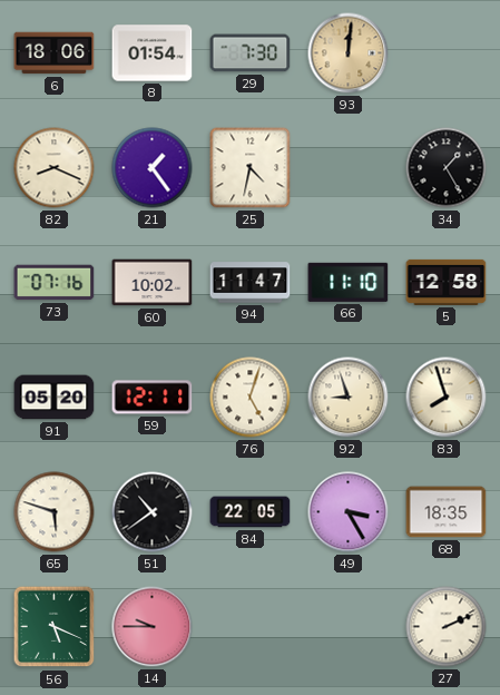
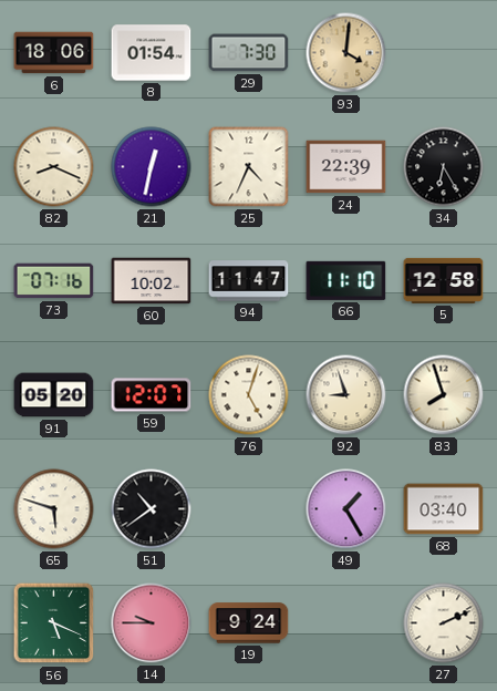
93: 12:01 -> 4:01
21: 1:24 -> 12:32
25: 4:32 -> 4:34
24: none -> 22:39
34: 1:25 -> 6:25
59: 12:11 -> 12:07
84: 22:05 -> none
49: 3:25 -> 1:25
68: 18:35 -> 03:40
19: none -> 9:24
